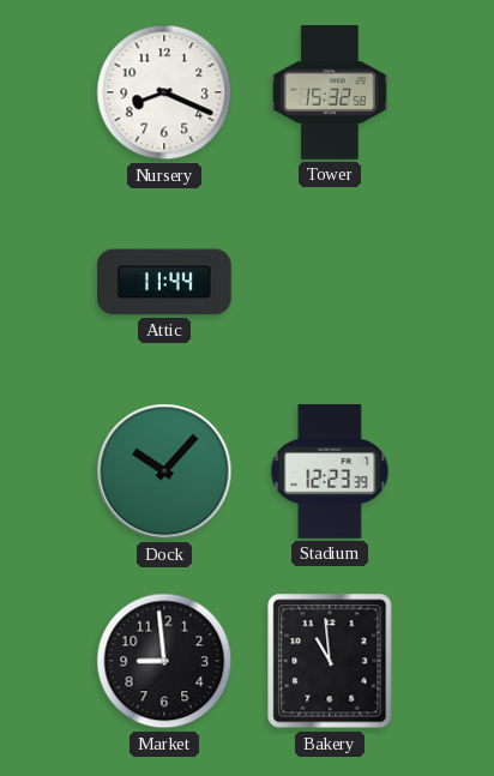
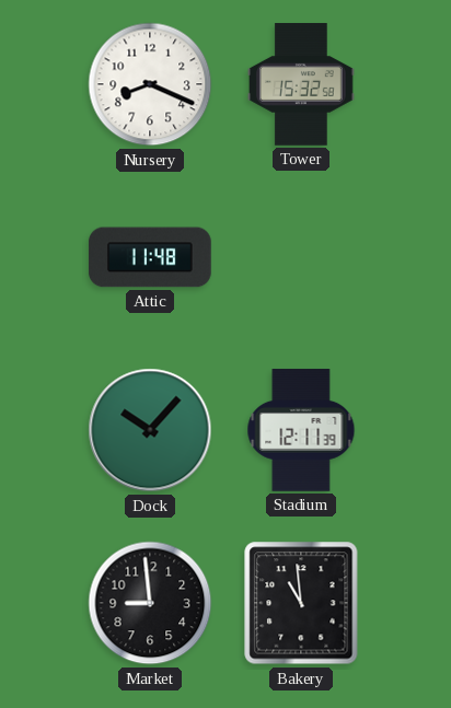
Attic: 11:44 -> 11:48
Stadium: 12:23 -> 12:11
